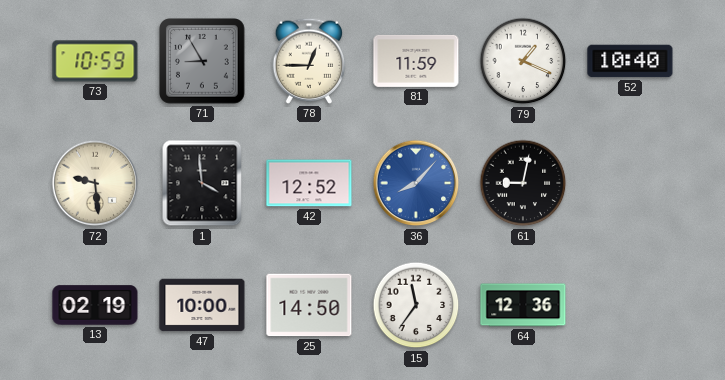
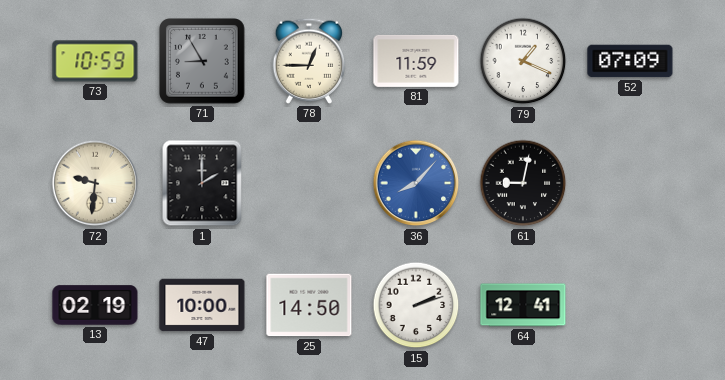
52: 10:40 -> 07:09
72: 9:29 -> 9:31
1: 3:59 -> 2:00
42: 12:52 -> none
15: 11:36 -> 2:12
64: 12:36 -> 12:41
